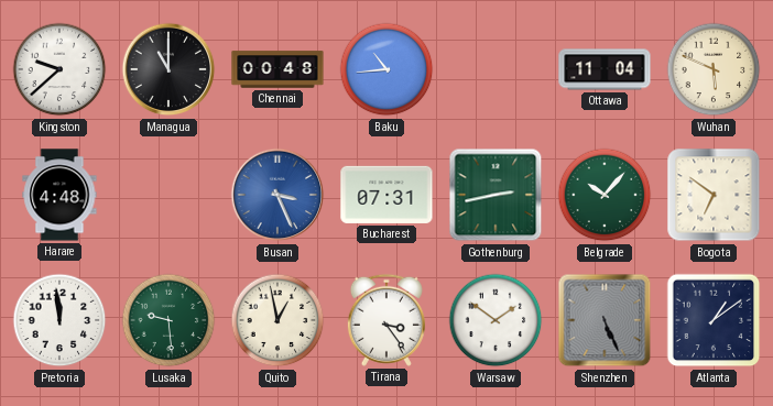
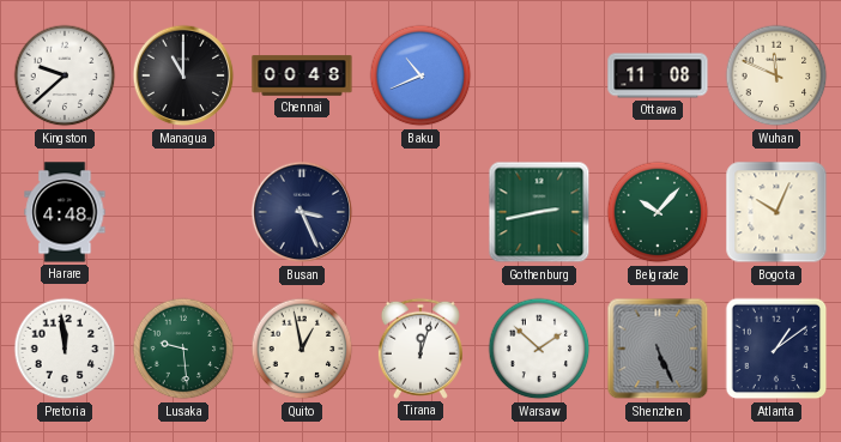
Baku: 10:44 -> 10:41
Ottawa: 11:04 -> 11:08
Wuhan: 5:49 -> 11:49
Busan dial: blue -> navy
Bucharest: 07:31 -> none
Bogota: 6:51 -> 10:04
Tirana: 3:24 -> 12:03
Warsaw: 1:51 -> 1:52
